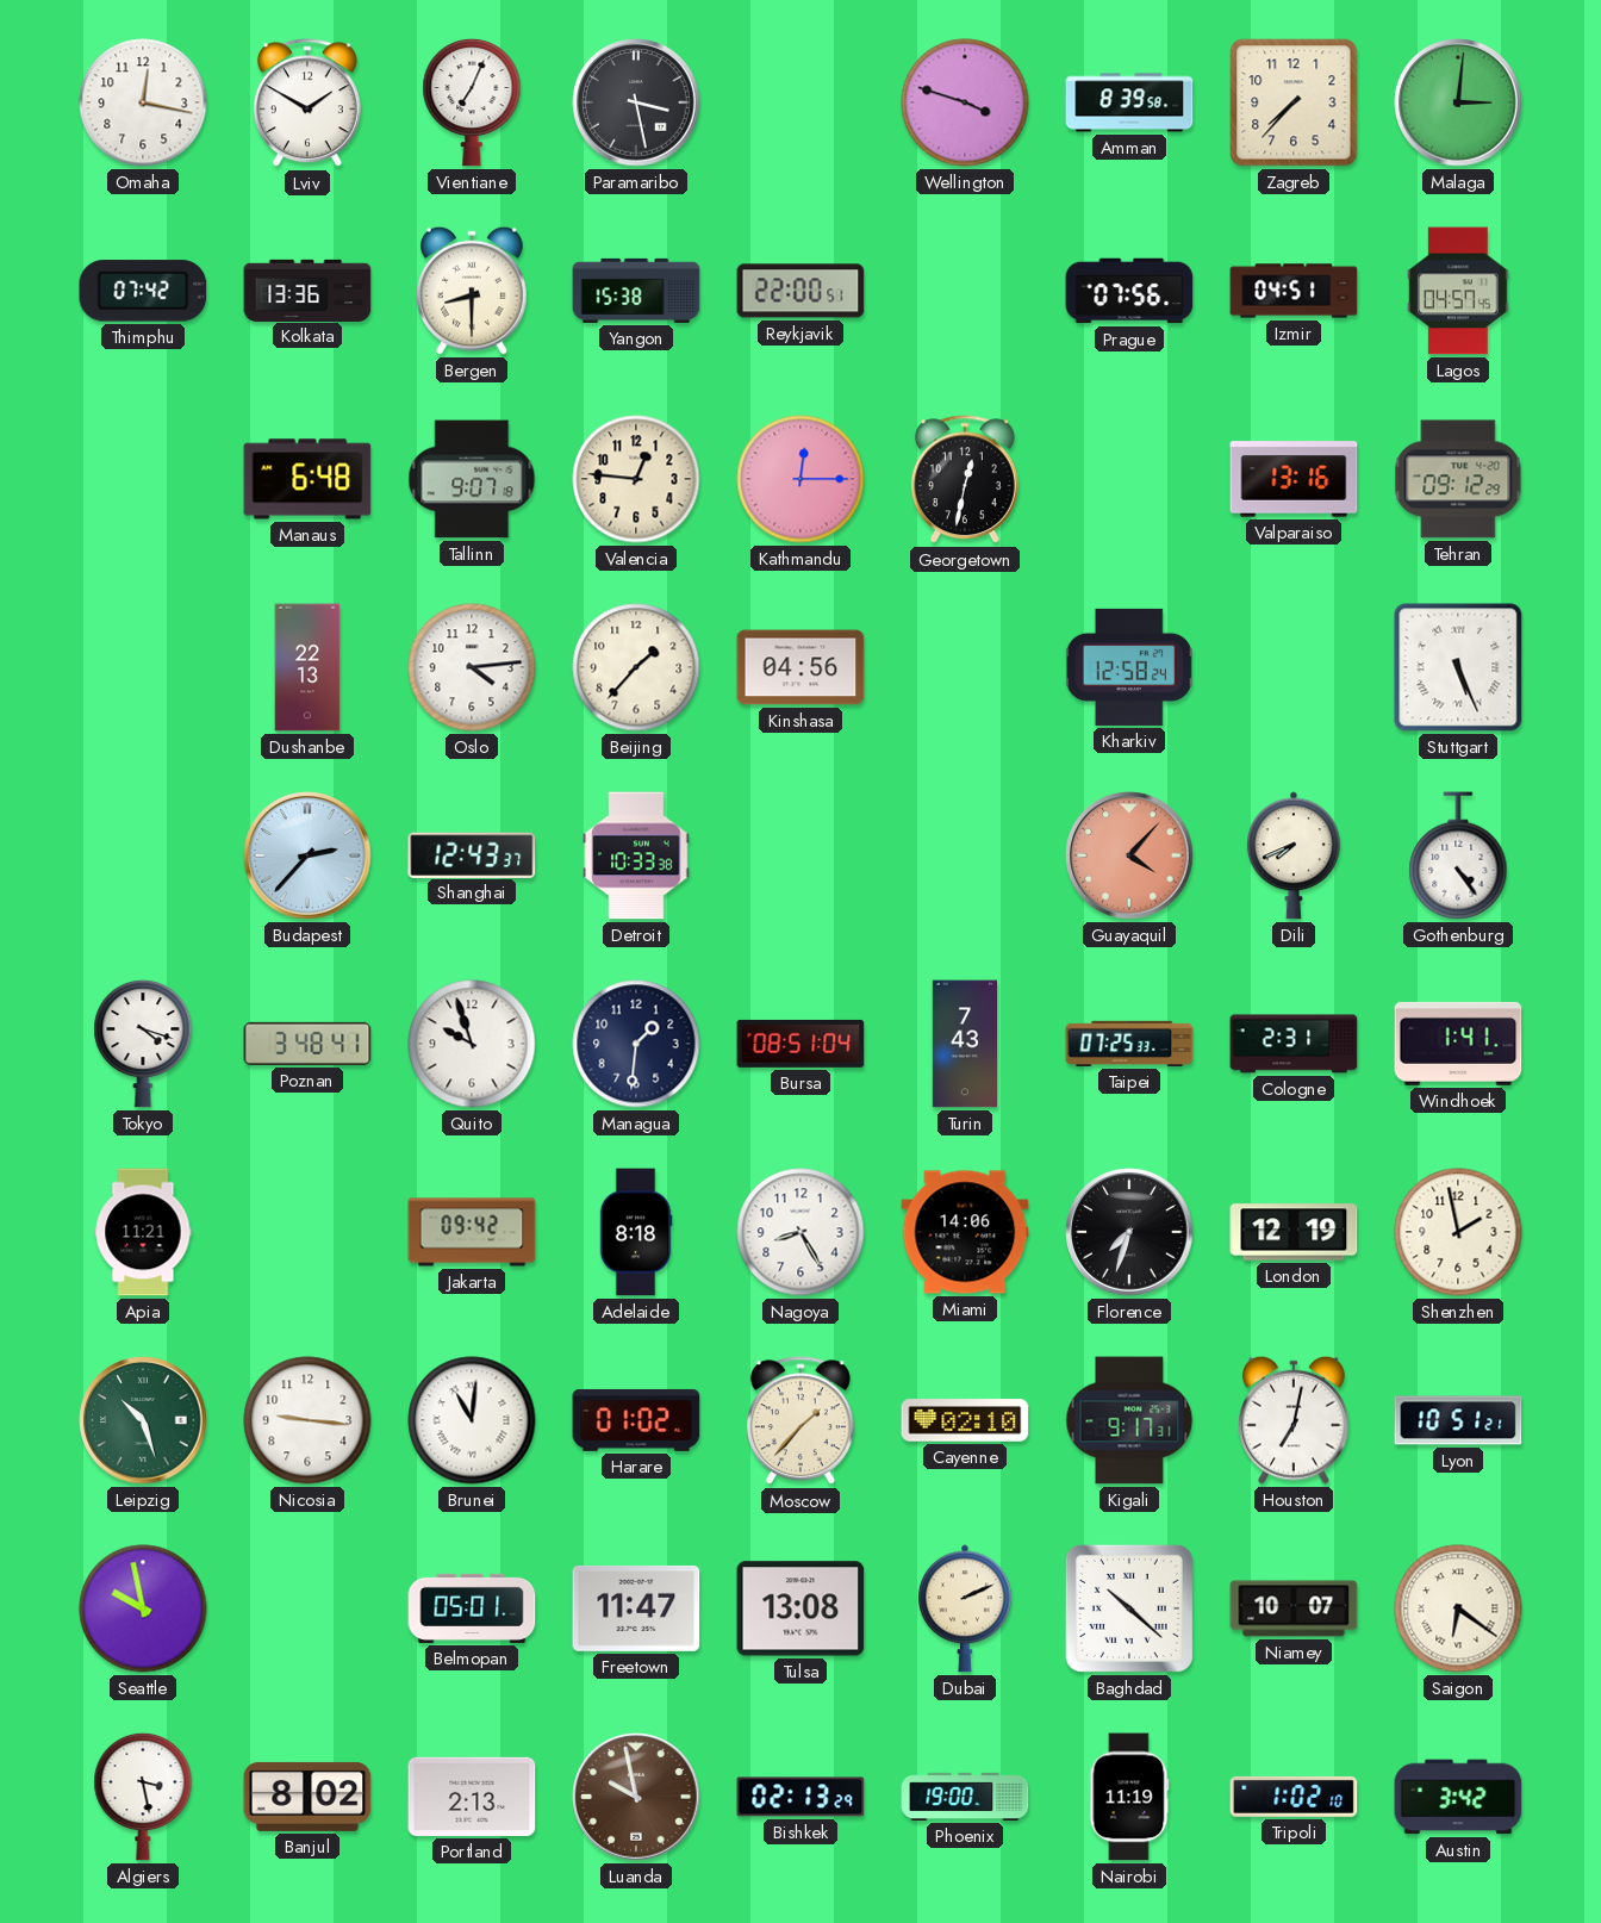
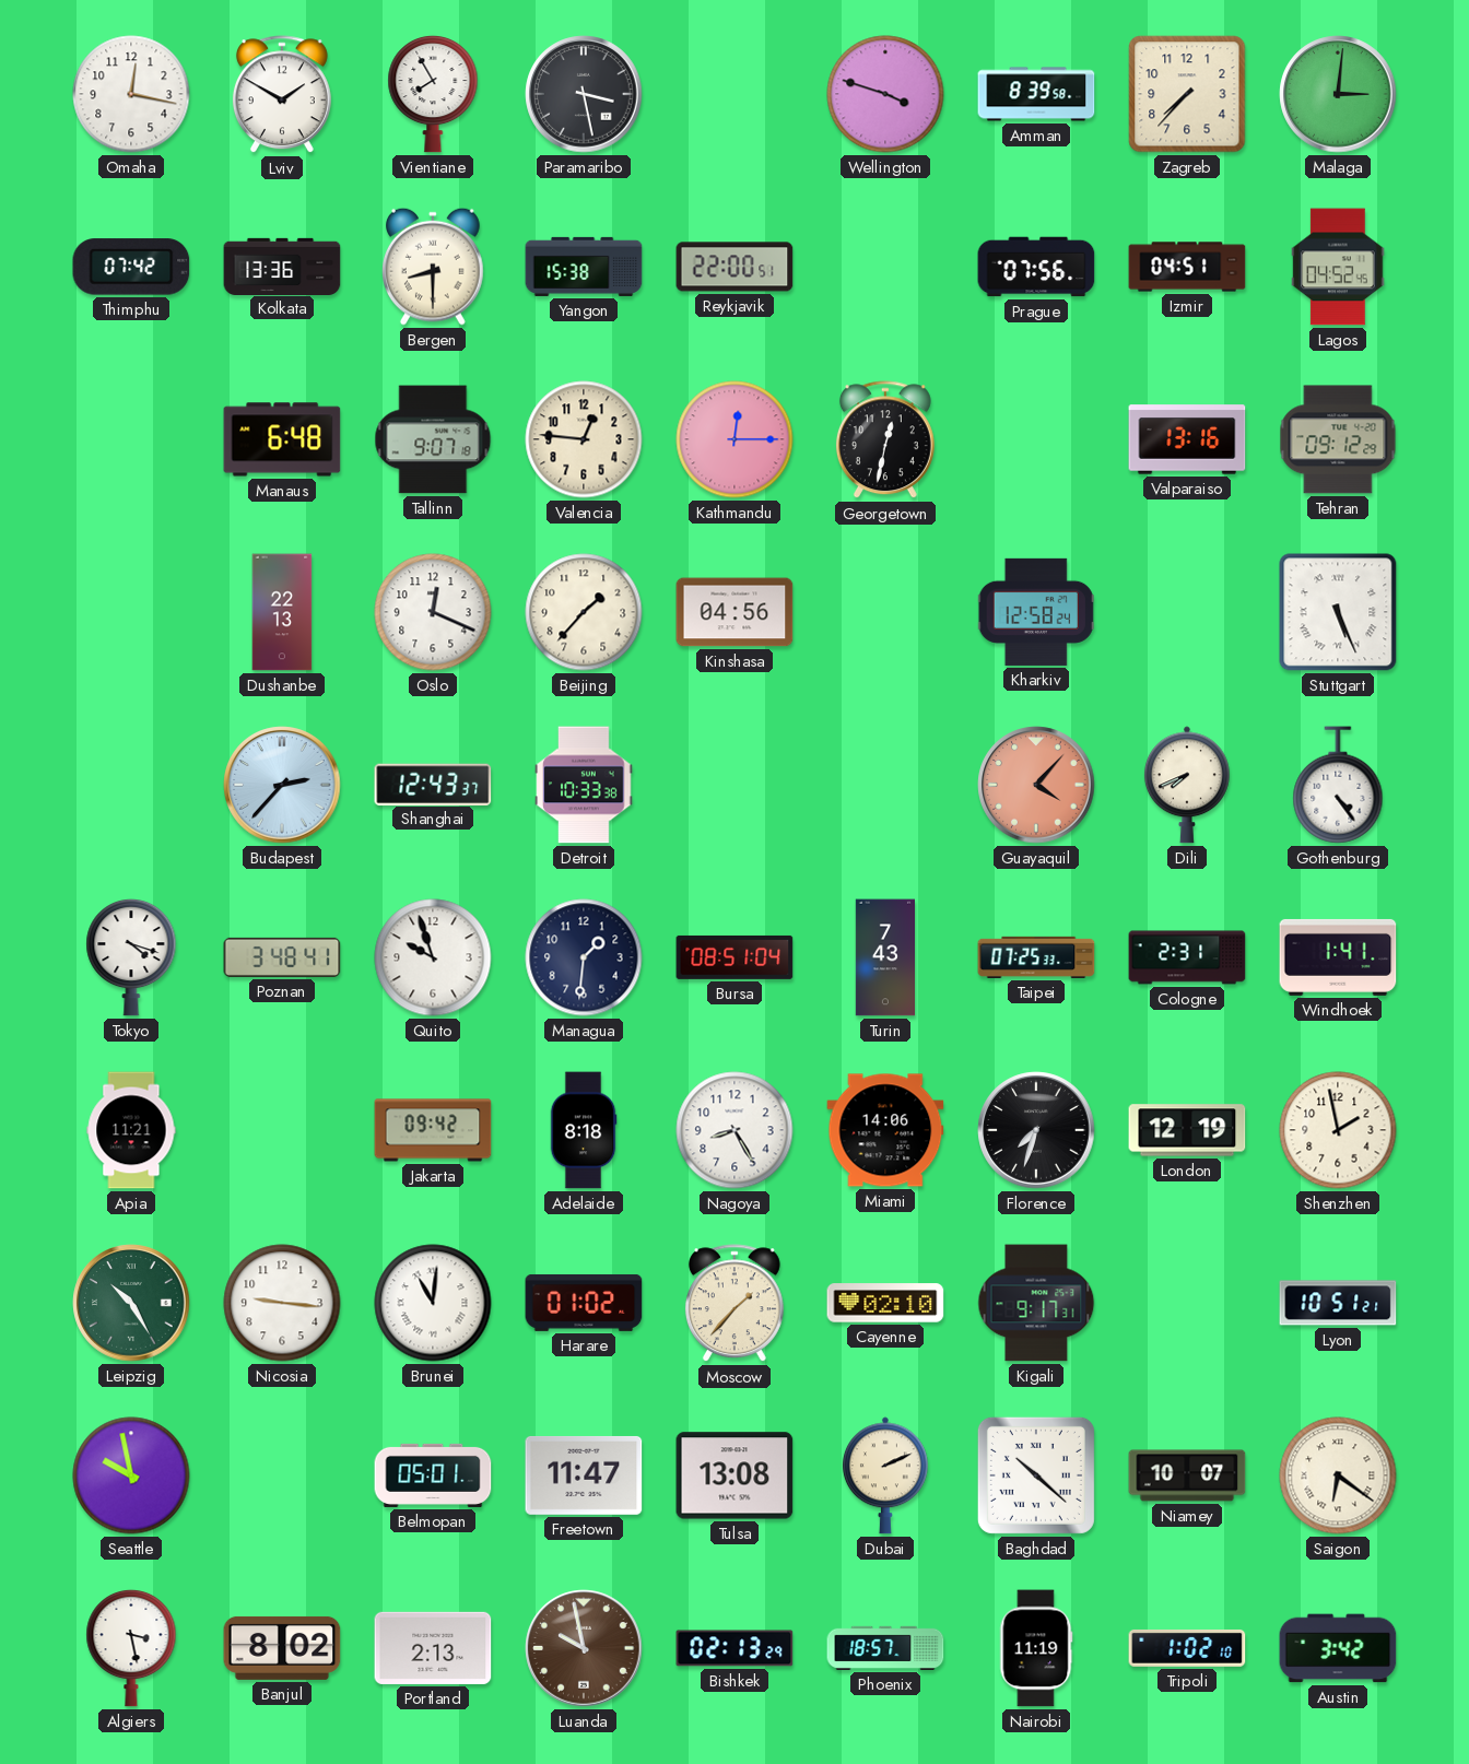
Vientiane: 7:04 -> 7:55
Lagos: 04:57 -> 04:52
Oslo: 4:14 -> 12:19
Leipzig: 10:27 -> 10:25
Houston: 7:02 -> none
Phoenix: 19:00 -> 18:57
